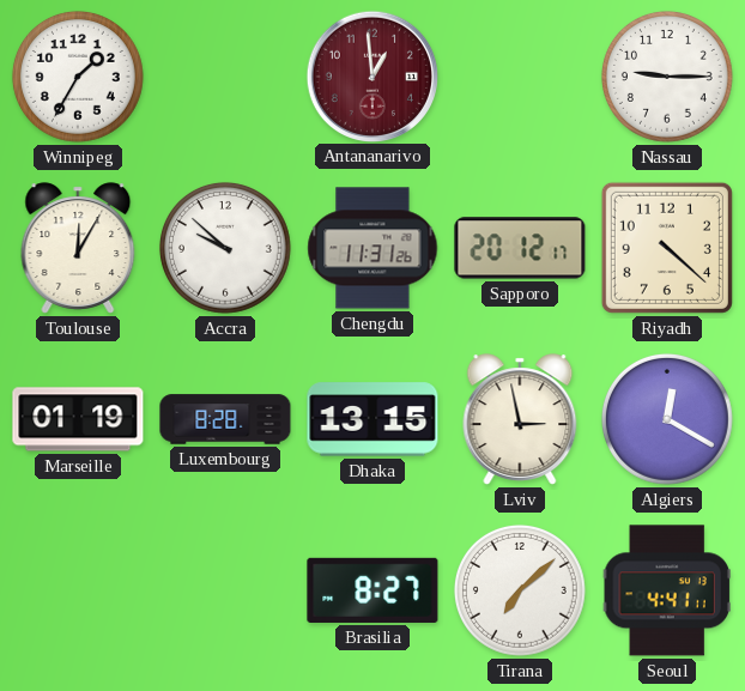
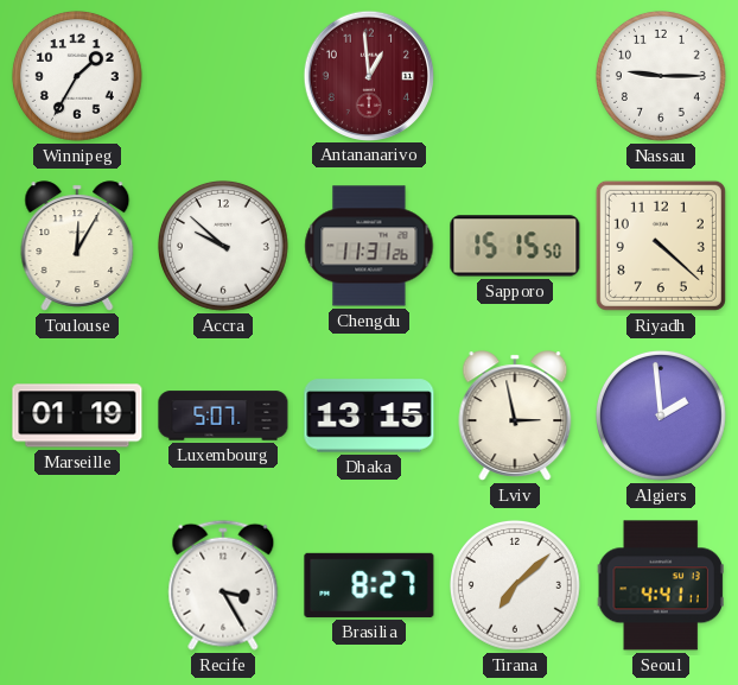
Sapporo: 20:12 -> 15:15
Luxembourg: 8:28 -> 5:07
Algiers: 12:20 -> 1:59
Recife: none -> 3:25
